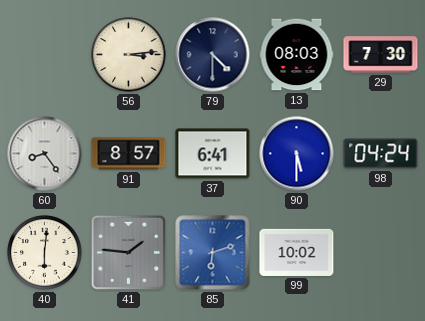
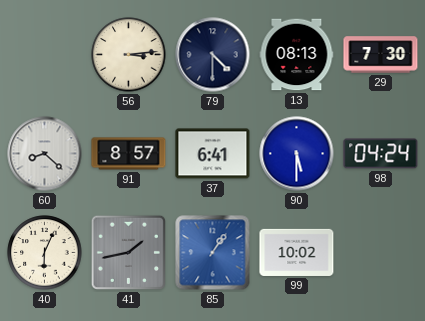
13: 08:03 -> 08:13
60: 8:24 -> 8:22
40: 6:01 -> 6:04
41: 1:46 -> 1:43
85: 6:12 -> 1:06
